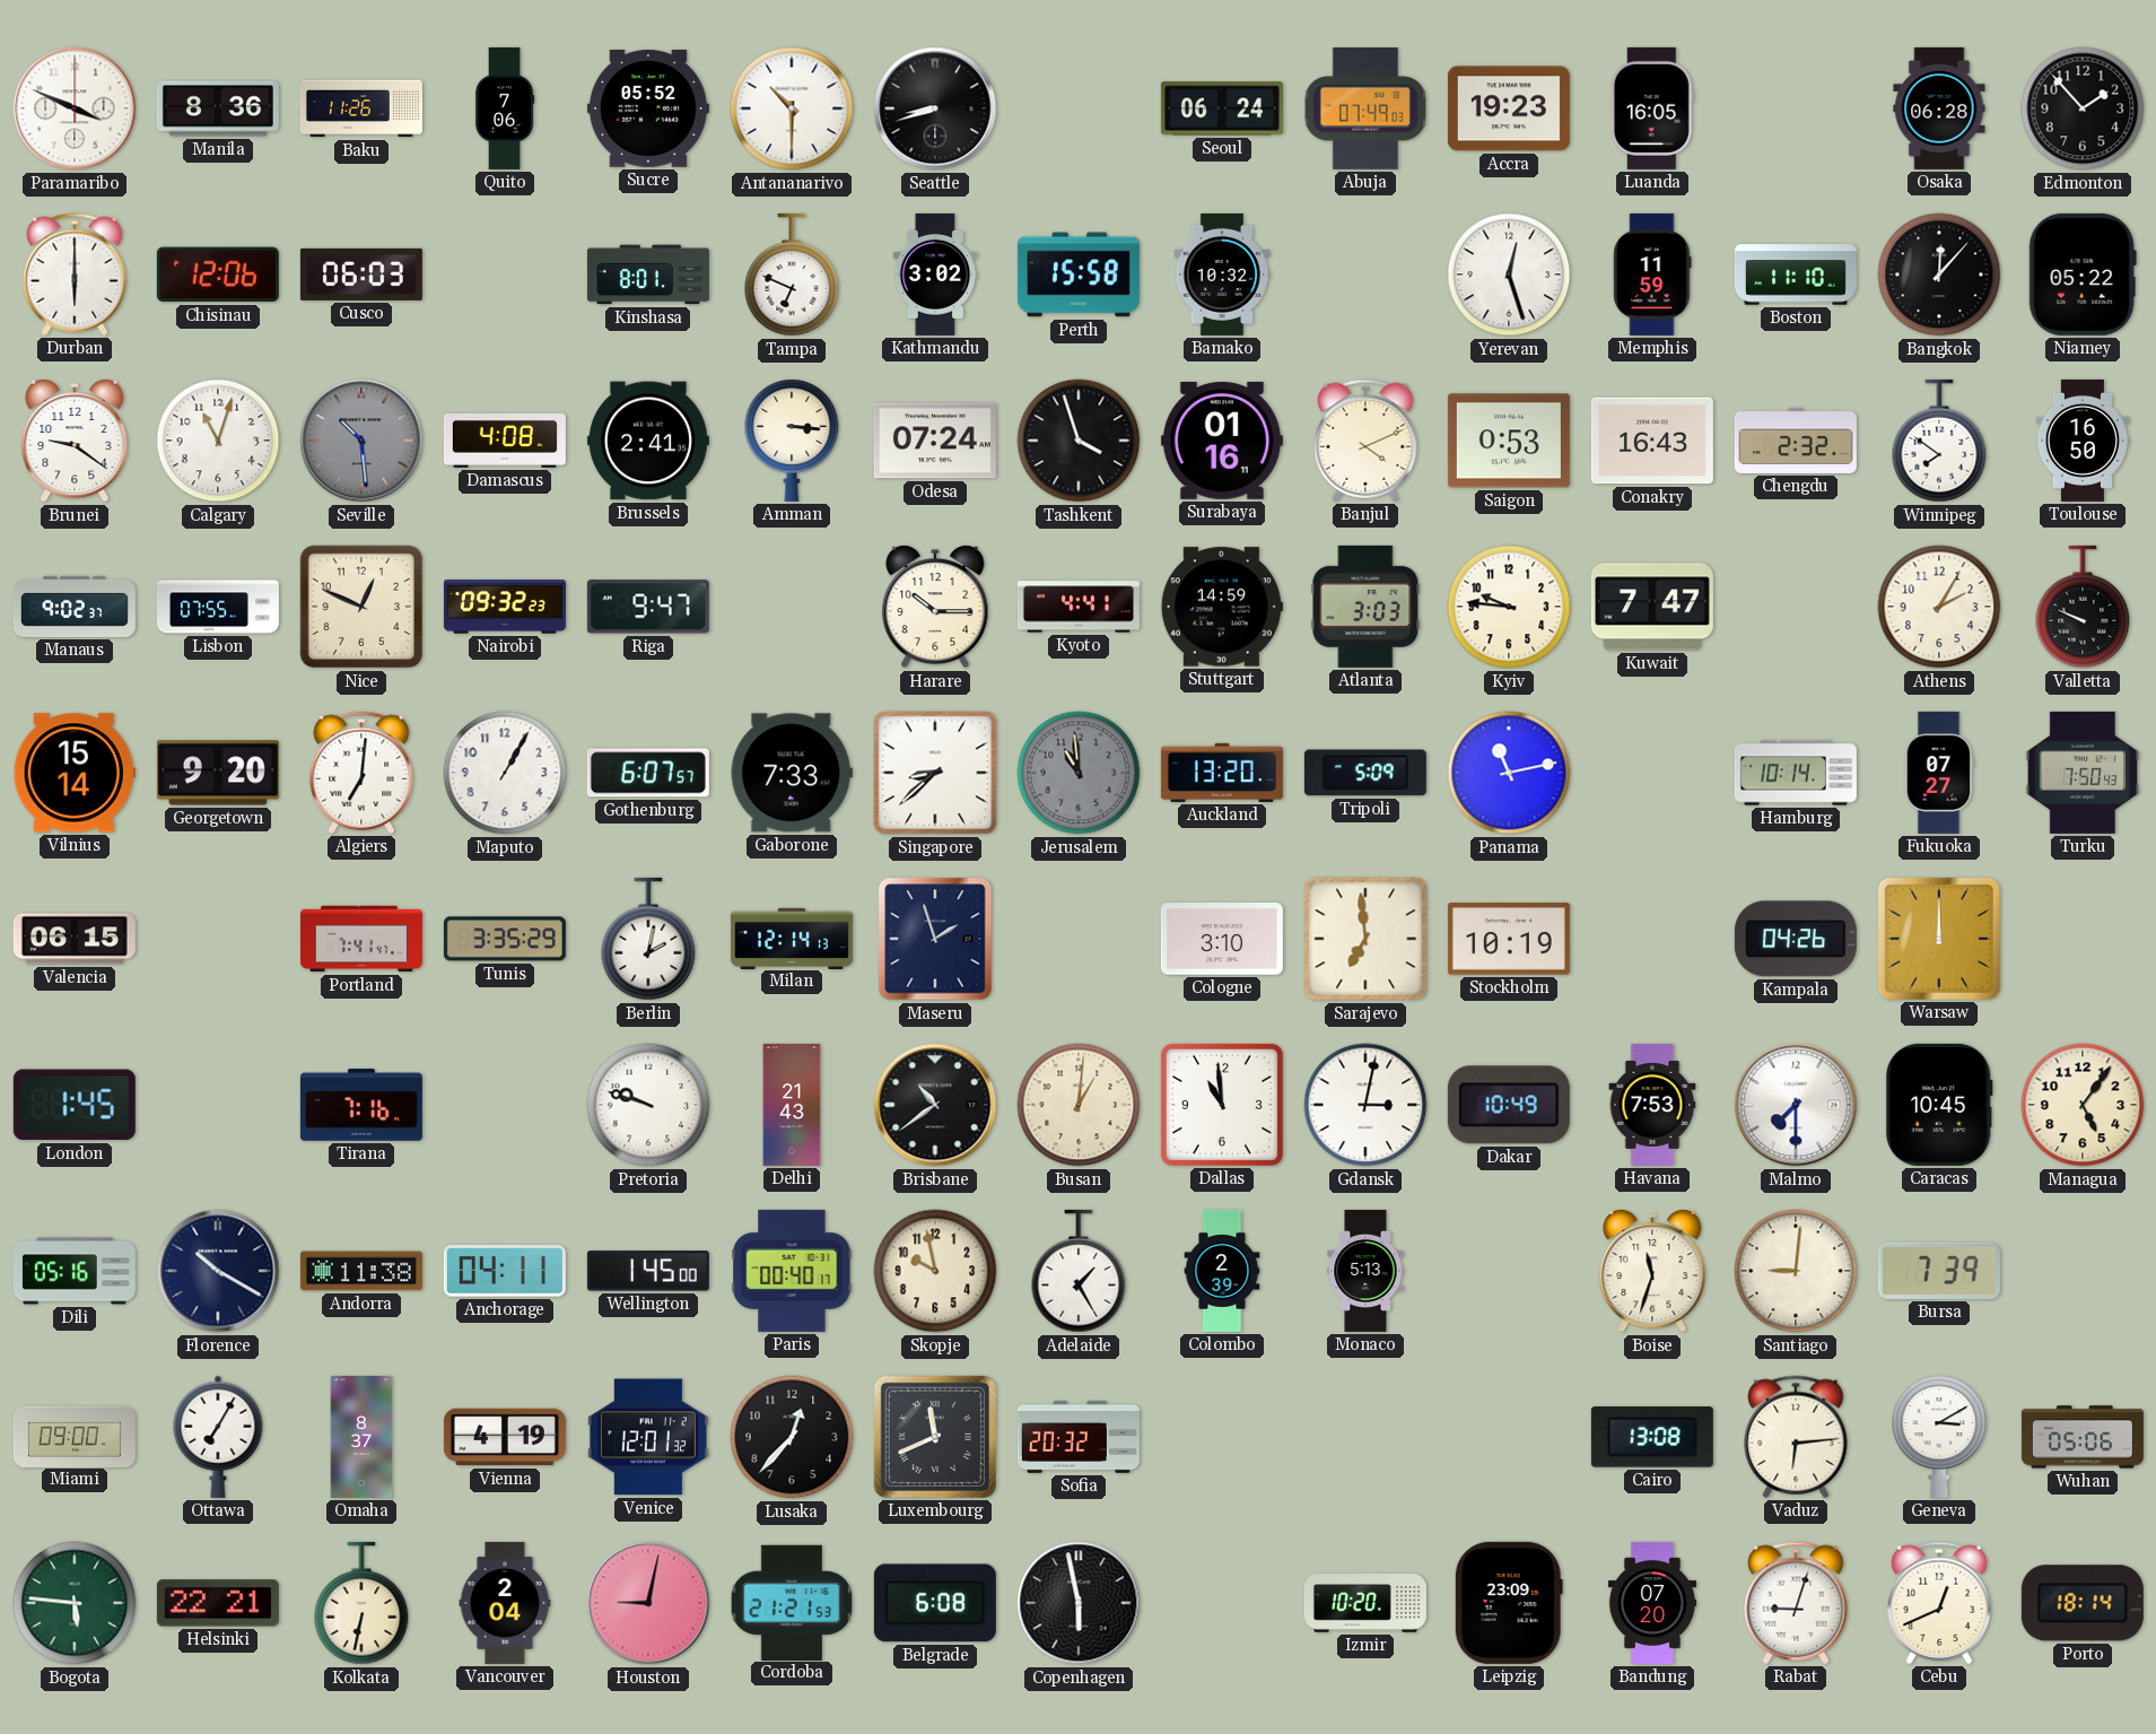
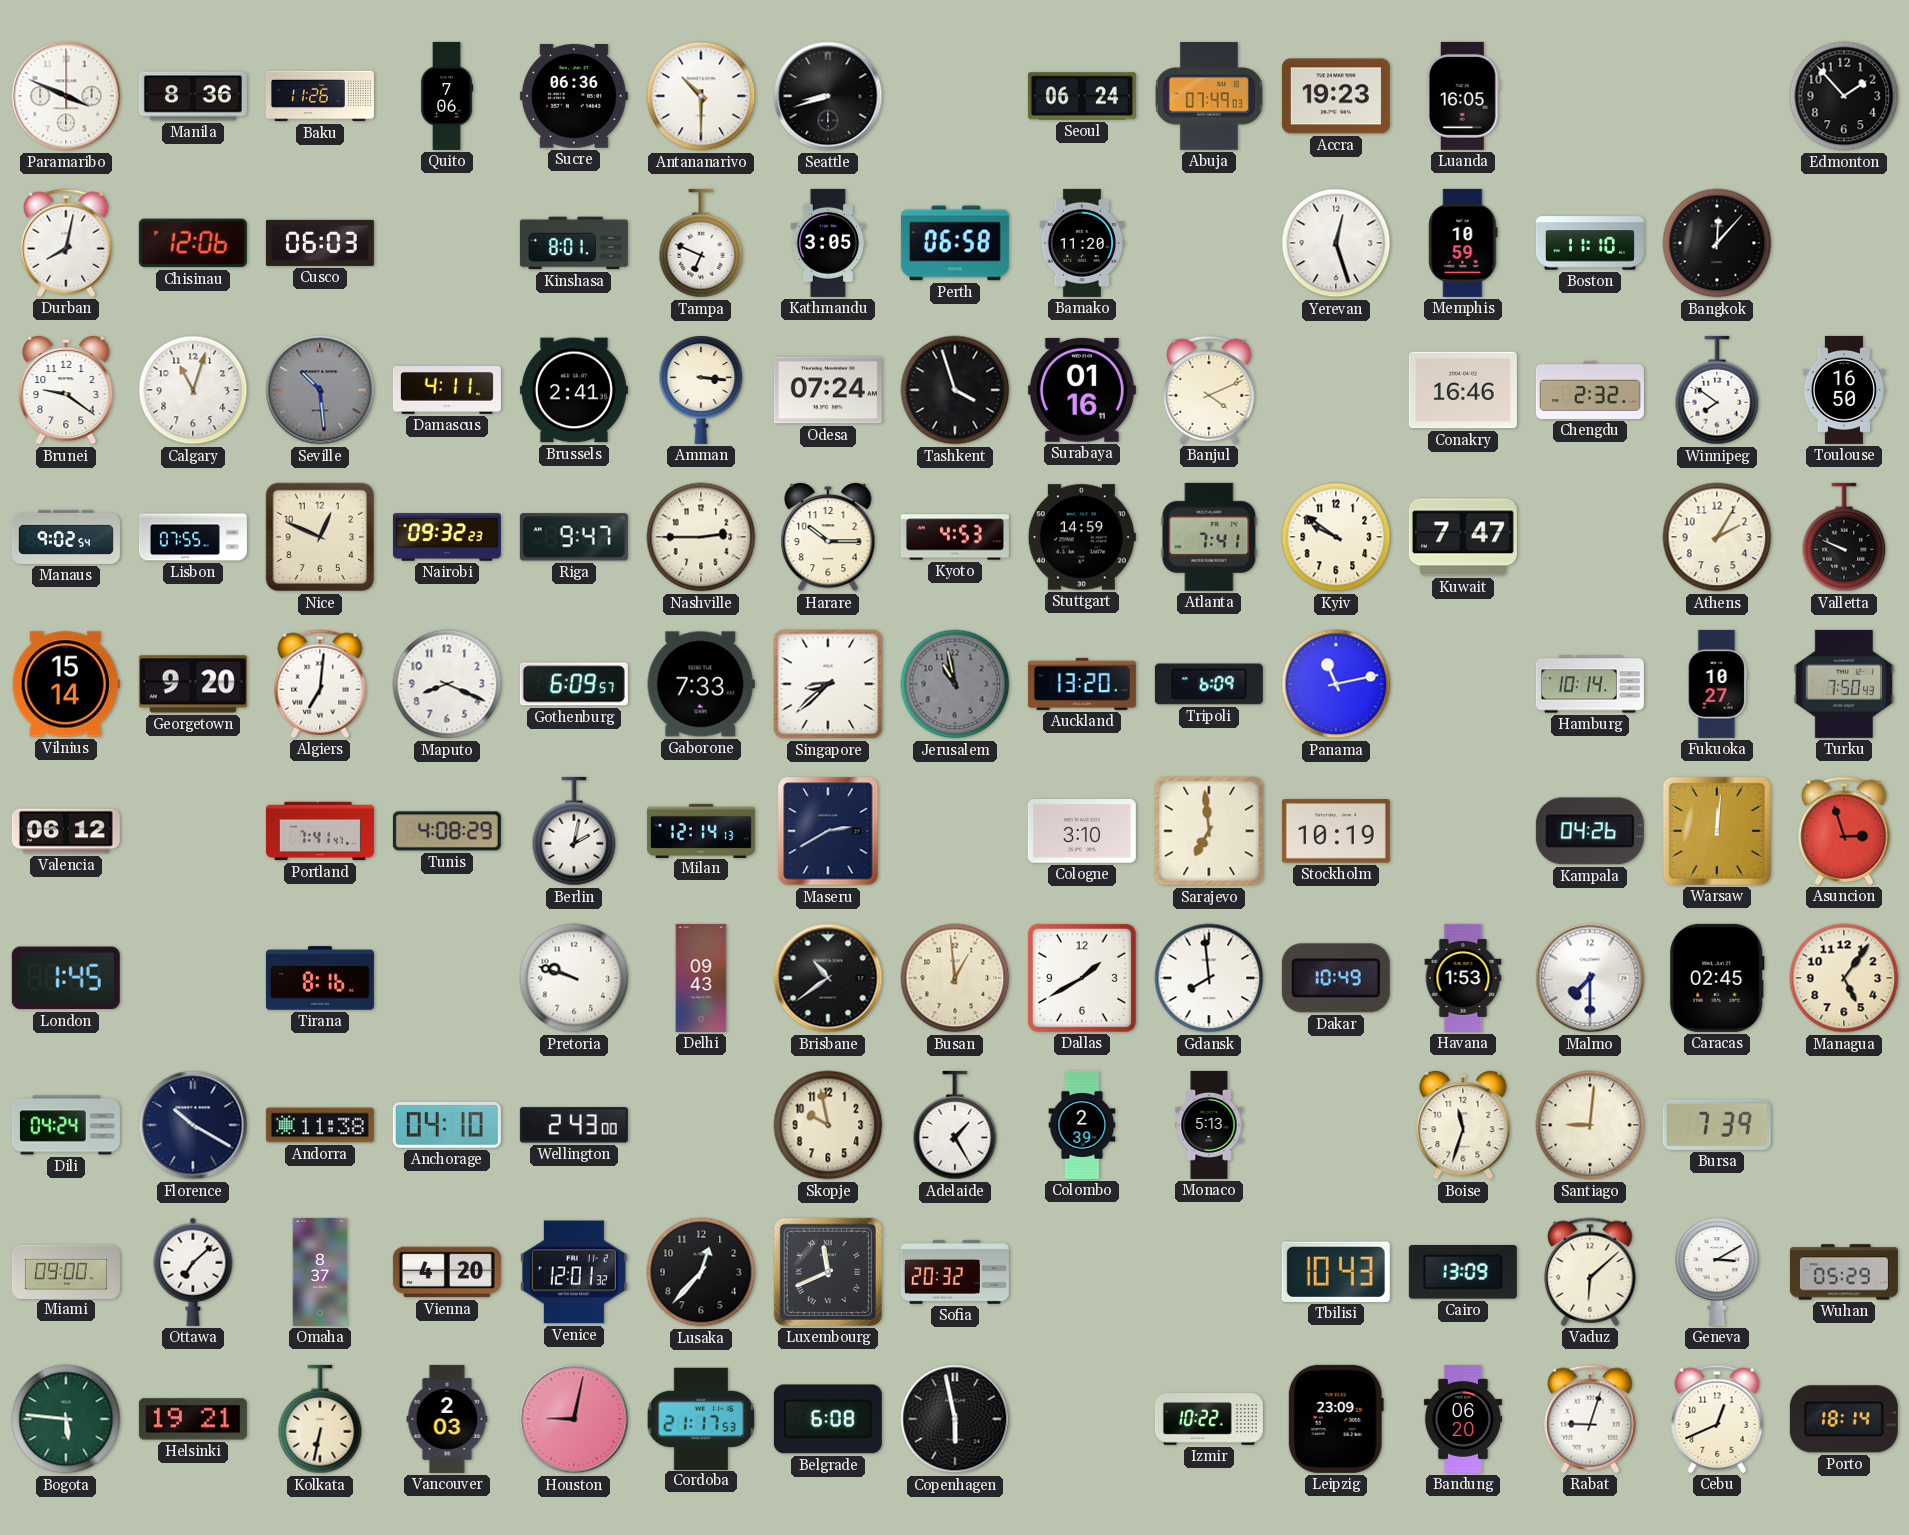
Sucre: 05:52 -> 06:36
Osaka: 06:28 -> none
Durban: 6:00 -> 8:02
Kathmandu: 3:02 -> 3:05
Perth: 15:58 -> 06:58
Bamako: 10:32 -> 11:20
Memphis: 11:59 -> 10:59
Niamey: 05:22 -> none
Damascus: 4:08 -> 4:11
Saigon: 0:53 -> none
Conakry: 16:43 -> 16:46
Manaus: 9:02:37 -> 9:02:54
Nashville: none -> 2:45
Kyoto: 4:41 -> 4:53
Atlanta: 3:03 -> 7:41
Kyiv: 9:46 -> 9:51
Maputo: 1:05 -> 8:19
Gothenburg: 6:07 -> 6:09
Jerusalem: 10:59 -> 10:58
Tripoli: 5:09 -> 6:09
Fukuoka: 07:27 -> 10:27
Valencia: 06:15 -> 06:12
Tunis: 3:35 -> 4:08
Maseru: 1:57 -> 2:40
Warsaw: 12:00 -> 12:01
Asuncion: none -> 2:57
Tirana: 7:16 -> 8:16
Delhi: 21:43 -> 09:43
Busan: 1:01 -> 12:59
Dallas: 10:59 -> 1:40
Gdansk: 3:02 -> 7:59
Havana: 7:53 -> 1:53
Caracas: 10:45 -> 02:45
Dili: 05:16 -> 04:24
Anchorage: 04:11 -> 04:10
Wellington: 1:45 -> 2:43
Paris: 00:40 -> none
Ottawa: 7:05 -> 7:08
Vienna: 4:19 -> 4:20
Tbilisi: none -> 10:43
Cairo: 13:08 -> 13:09
Vaduz: 6:14 -> 6:08
Wuhan: 05:06 -> 05:29
Helsinki: 22:21 -> 19:21
Vancouver: 2:04 -> 2:03
Cordoba: 21:21 -> 21:17
Izmir: 10:20 -> 10:22
Bandung: 07:20 -> 06:20
